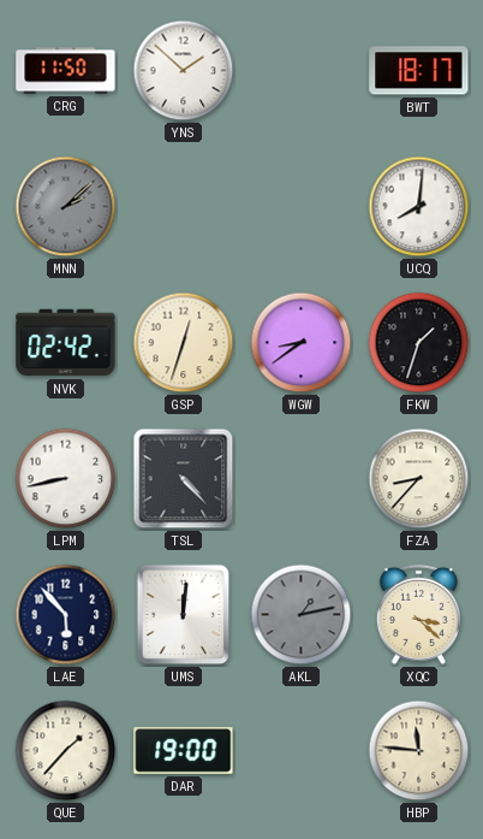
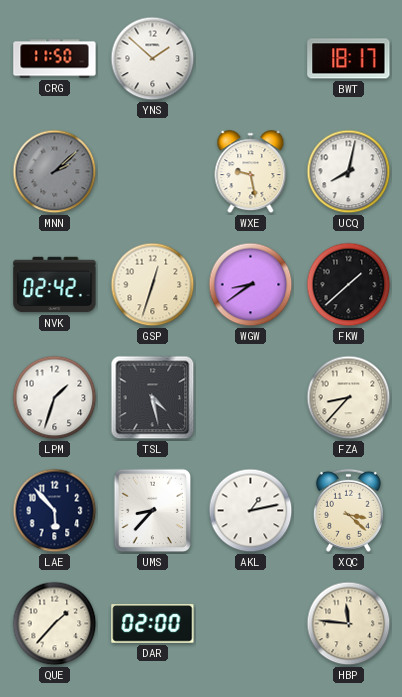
WXE: none -> 9:28
UCQ: 8:01 -> 8:02
FKW: 1:33 -> 1:38
LPM: 8:43 -> 1:33
TSL: 4:23 -> 4:28
UMS: 12:01 -> 8:37
AKL dial: grey -> white
DAR: 19:00 -> 02:00
